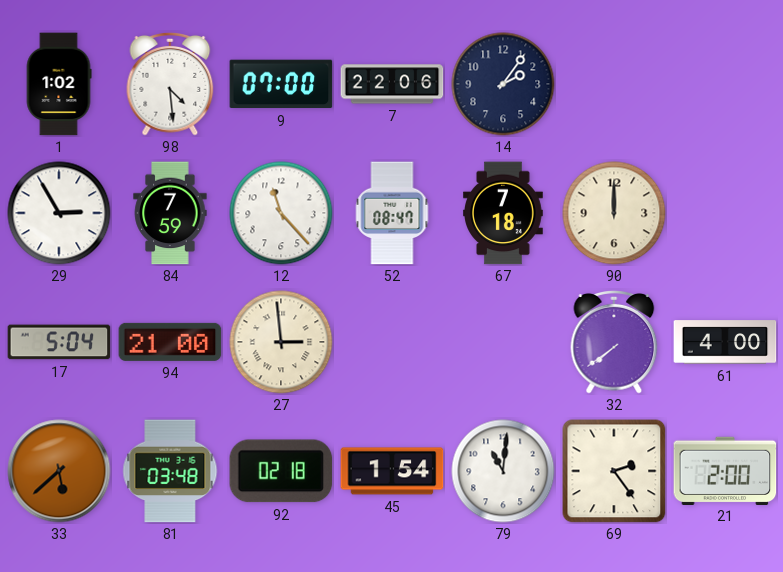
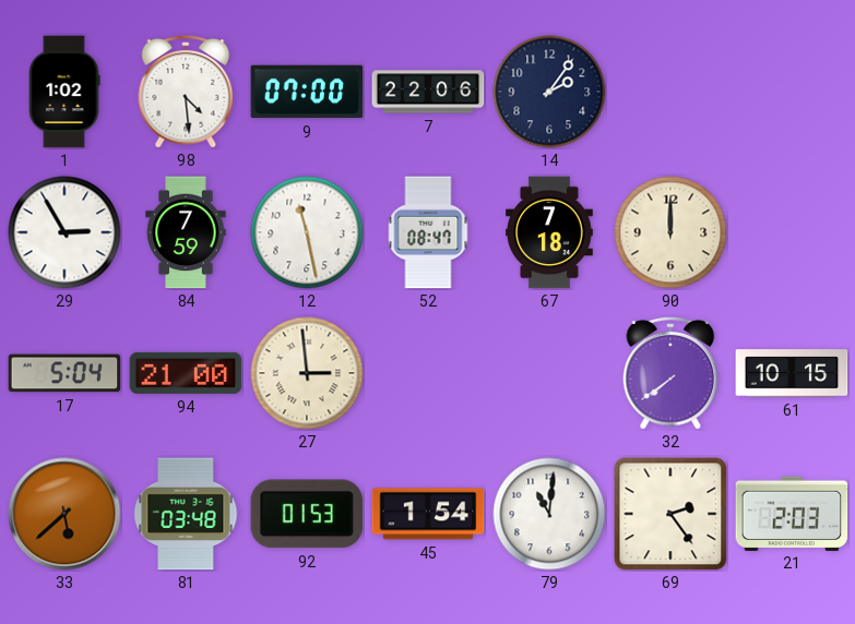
12: 11:23 -> 11:28
61: 4:00 -> 10:15
92: 02:18 -> 01:53
21: 2:00 -> 2:03
